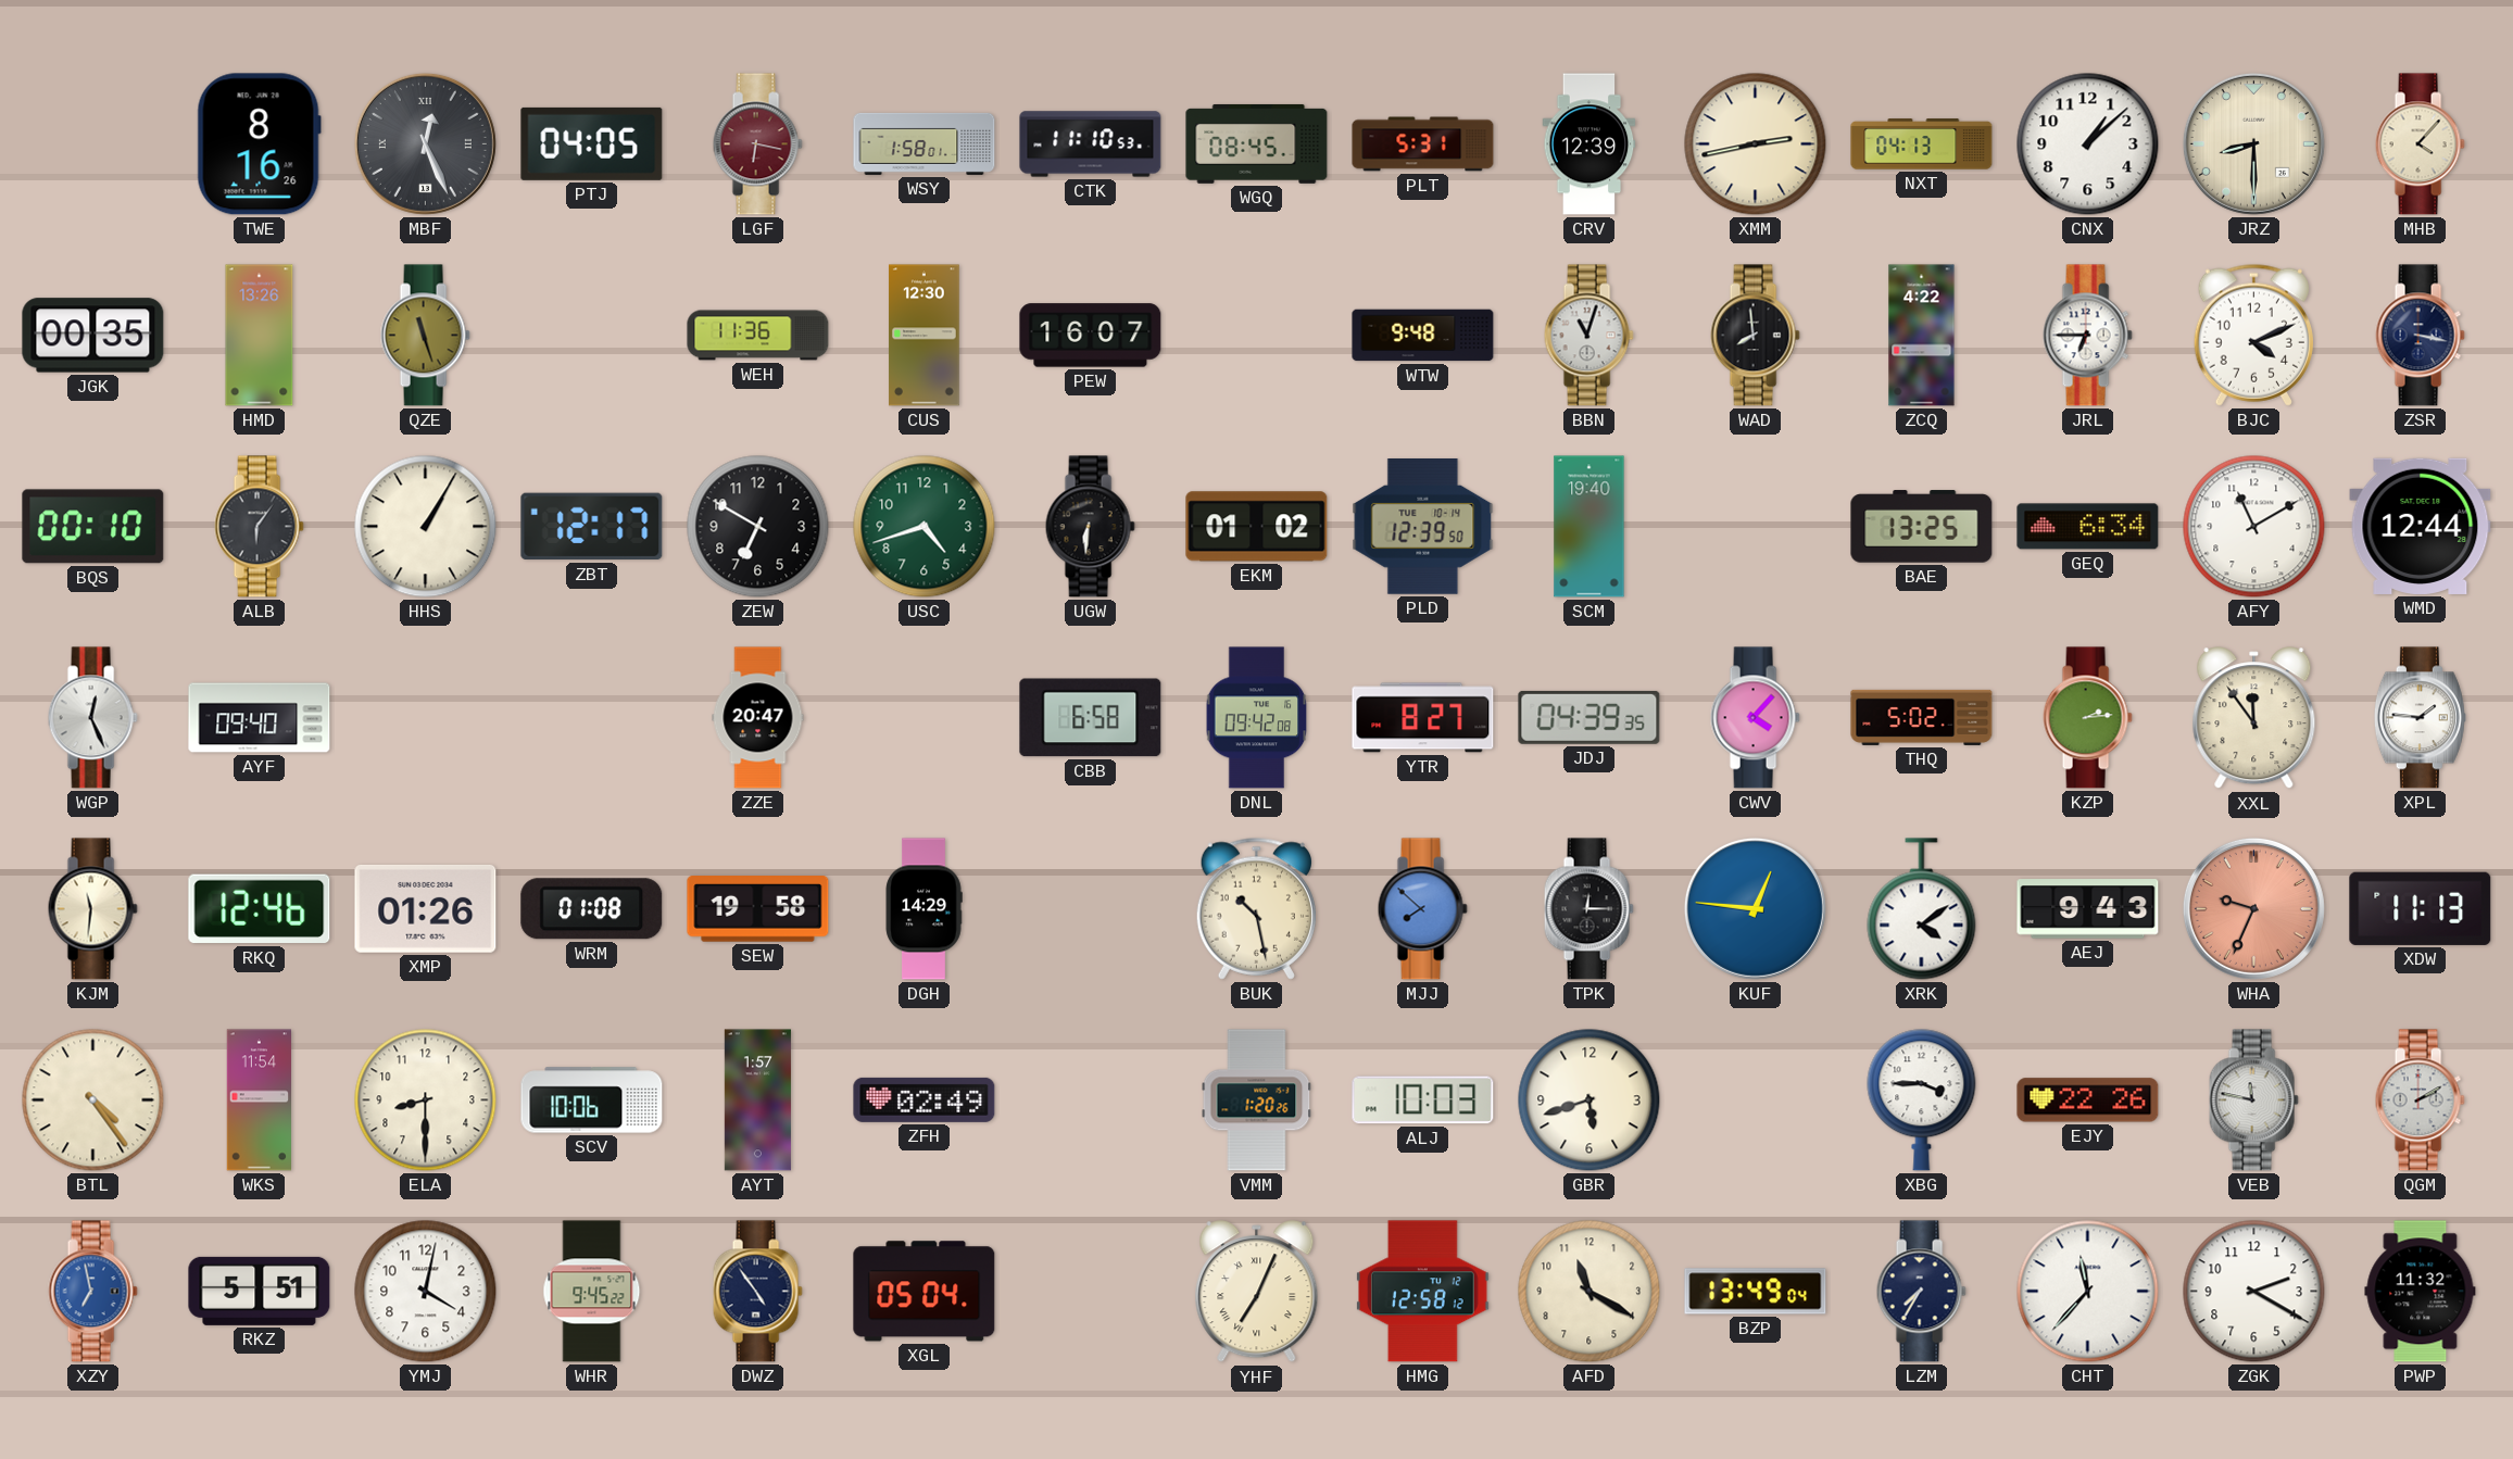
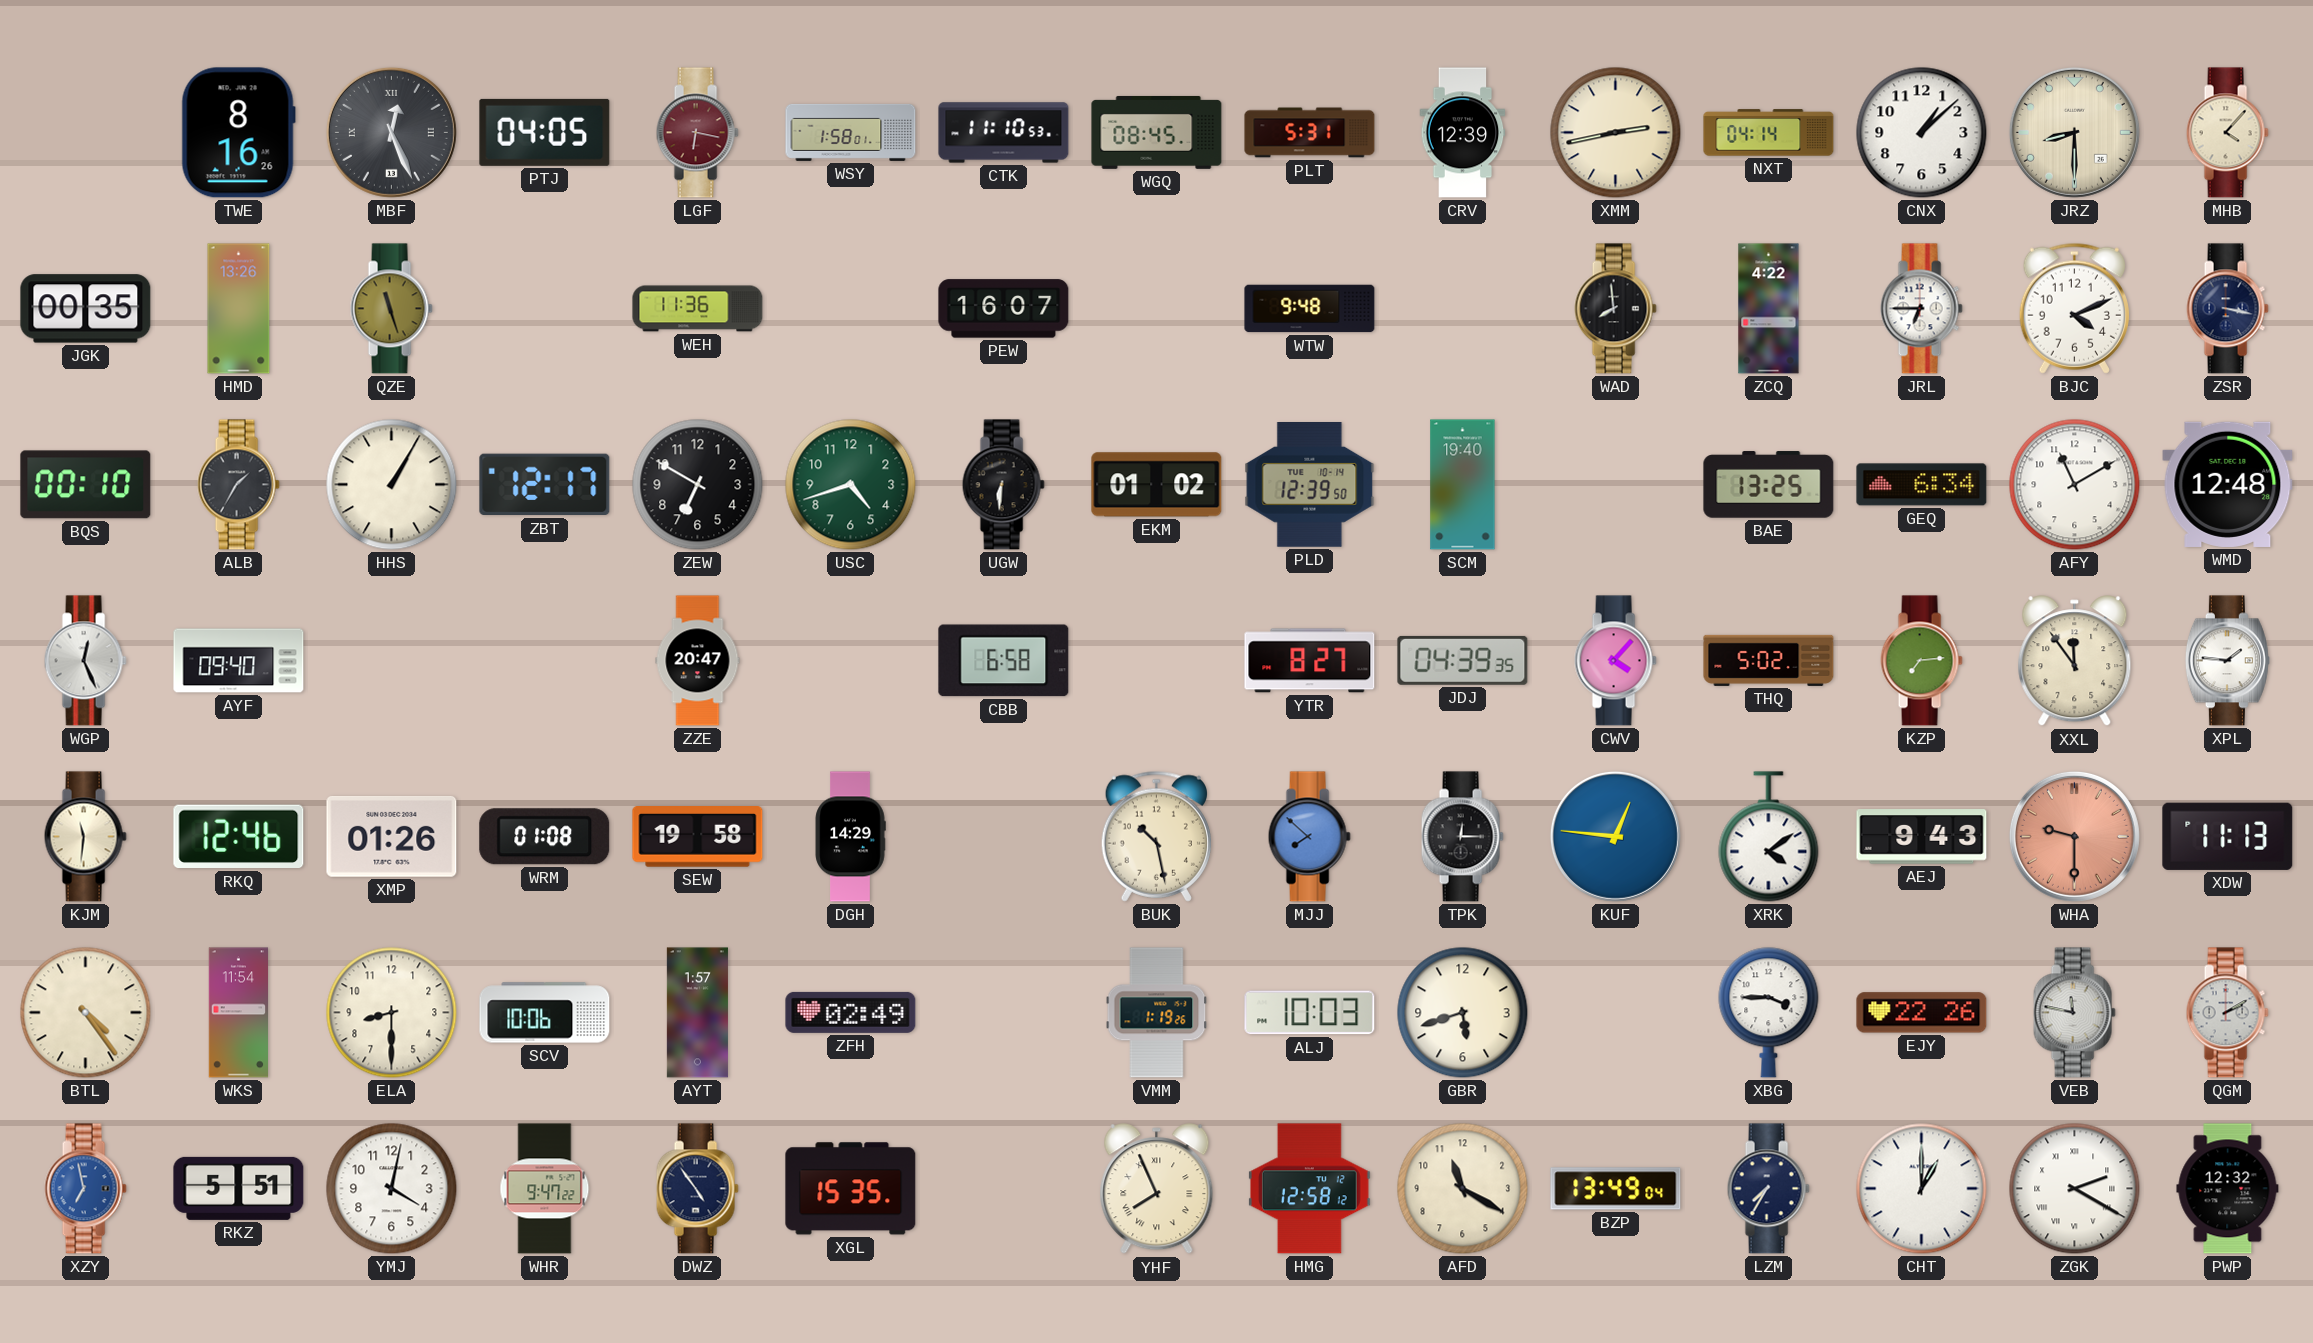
NXT: 04:13 -> 04:14
CUS: 12:30 -> none
BBN: 11:03 -> none
ALB: 6:06 -> 1:35
WMD: 12:44 -> 12:48
DNL: 09:42 -> none
KZP: 2:14 -> 7:14
WHA: 9:34 -> 9:30
VMM: 1:20 -> 1:19
WHR: 9:45 -> 9:47
XGL: 05:04 -> 15:35
YHF: 7:04 -> 7:56
CHT: 11:37 -> 1:00
ZGK numerals: Arabic -> Roman
PWP: 11:32 -> 12:32
